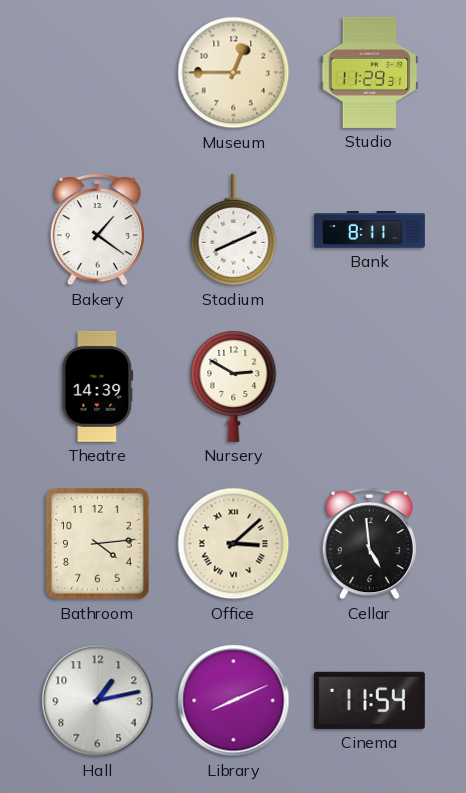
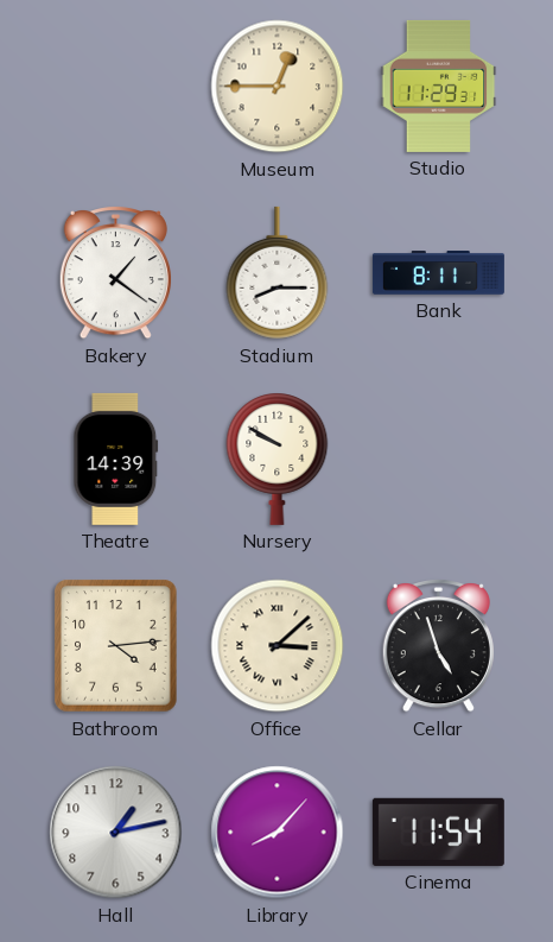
Stadium: 8:11 -> 8:15
Nursery: 2:50 -> 9:50
Cellar: 4:59 -> 4:57
Library: 8:11 -> 8:07
